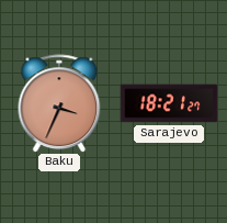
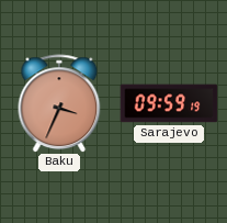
Sarajevo: 18:21 -> 09:59
